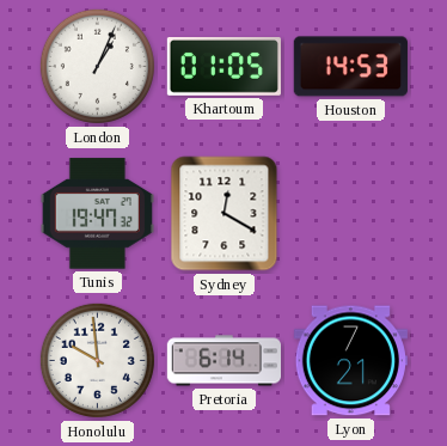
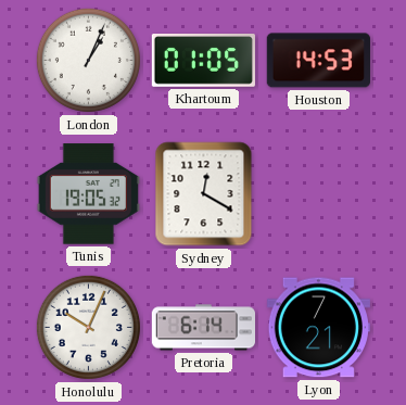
Tunis: 19:47 -> 19:05
Honolulu: 9:59 -> 10:04
